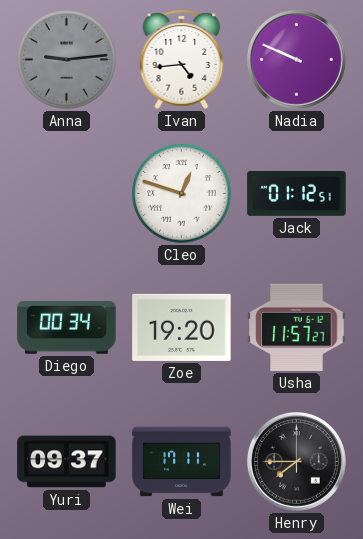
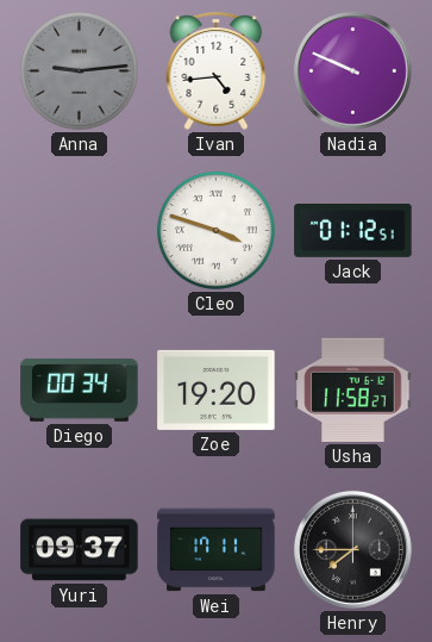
Cleo: 12:48 -> 3:48
Usha: 11:57 -> 11:58
